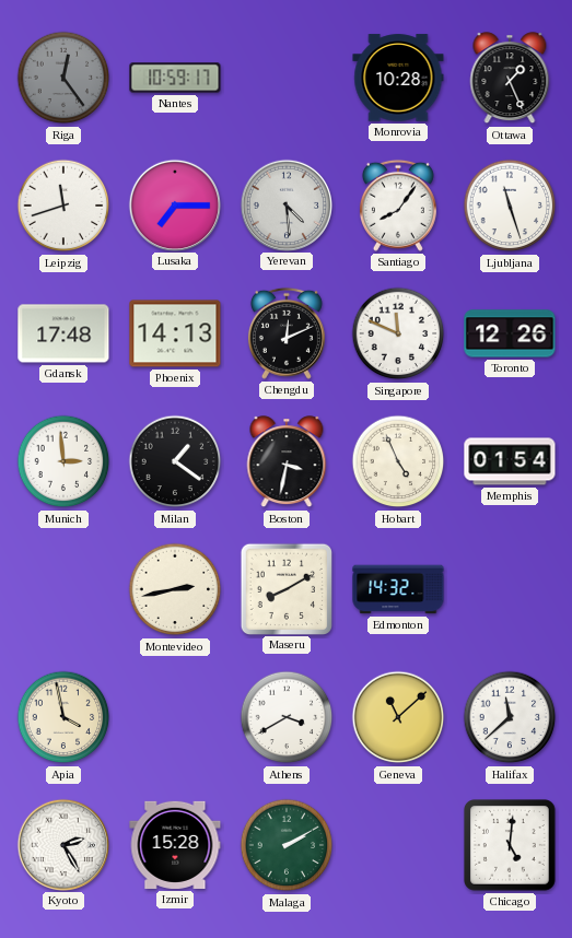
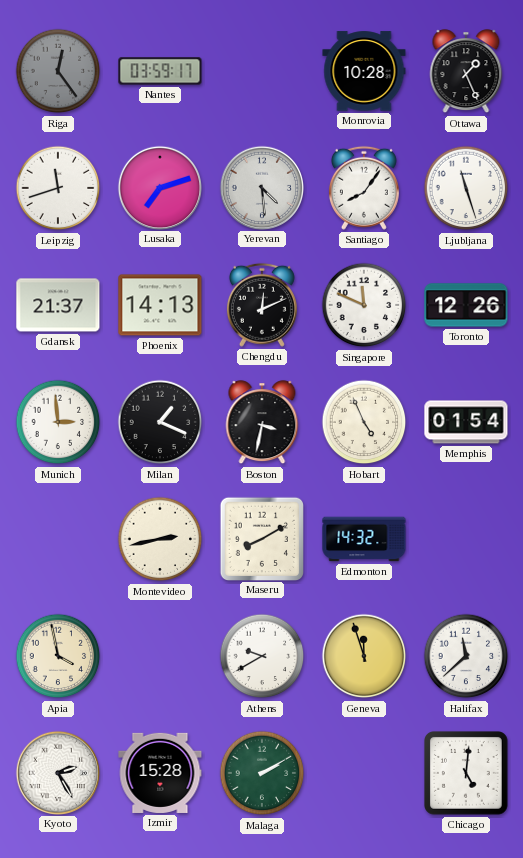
Nantes: 10:59 -> 03:59
Lusaka: 7:15 -> 7:12
Gdansk: 17:48 -> 21:37
Milan: 1:21 -> 1:19
Athens: 3:40 -> 9:40
Geneva: 11:08 -> 11:57
